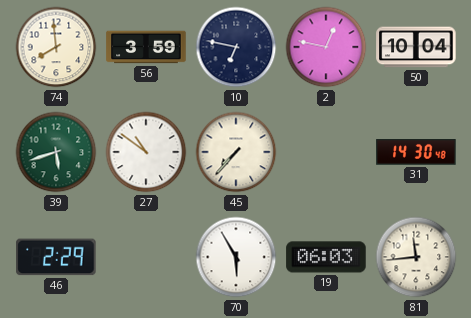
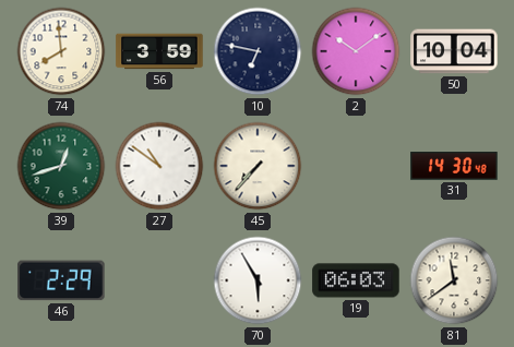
2: 12:47 -> 10:09
39: 5:42 -> 12:42
81: 11:44 -> 11:39
